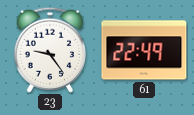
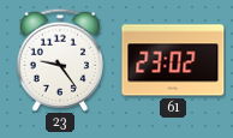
61: 22:49 -> 23:02
